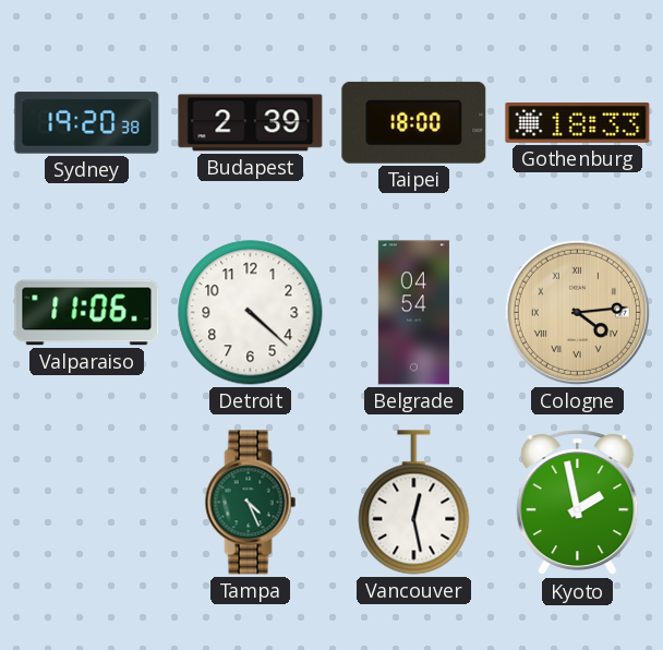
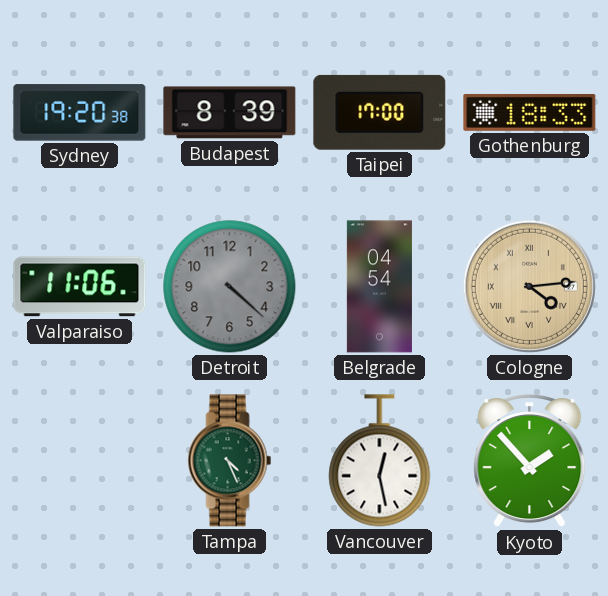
Budapest: 2:39 -> 8:39
Taipei: 18:00 -> 17:00
Detroit dial: white -> grey
Kyoto: 1:58 -> 1:53
